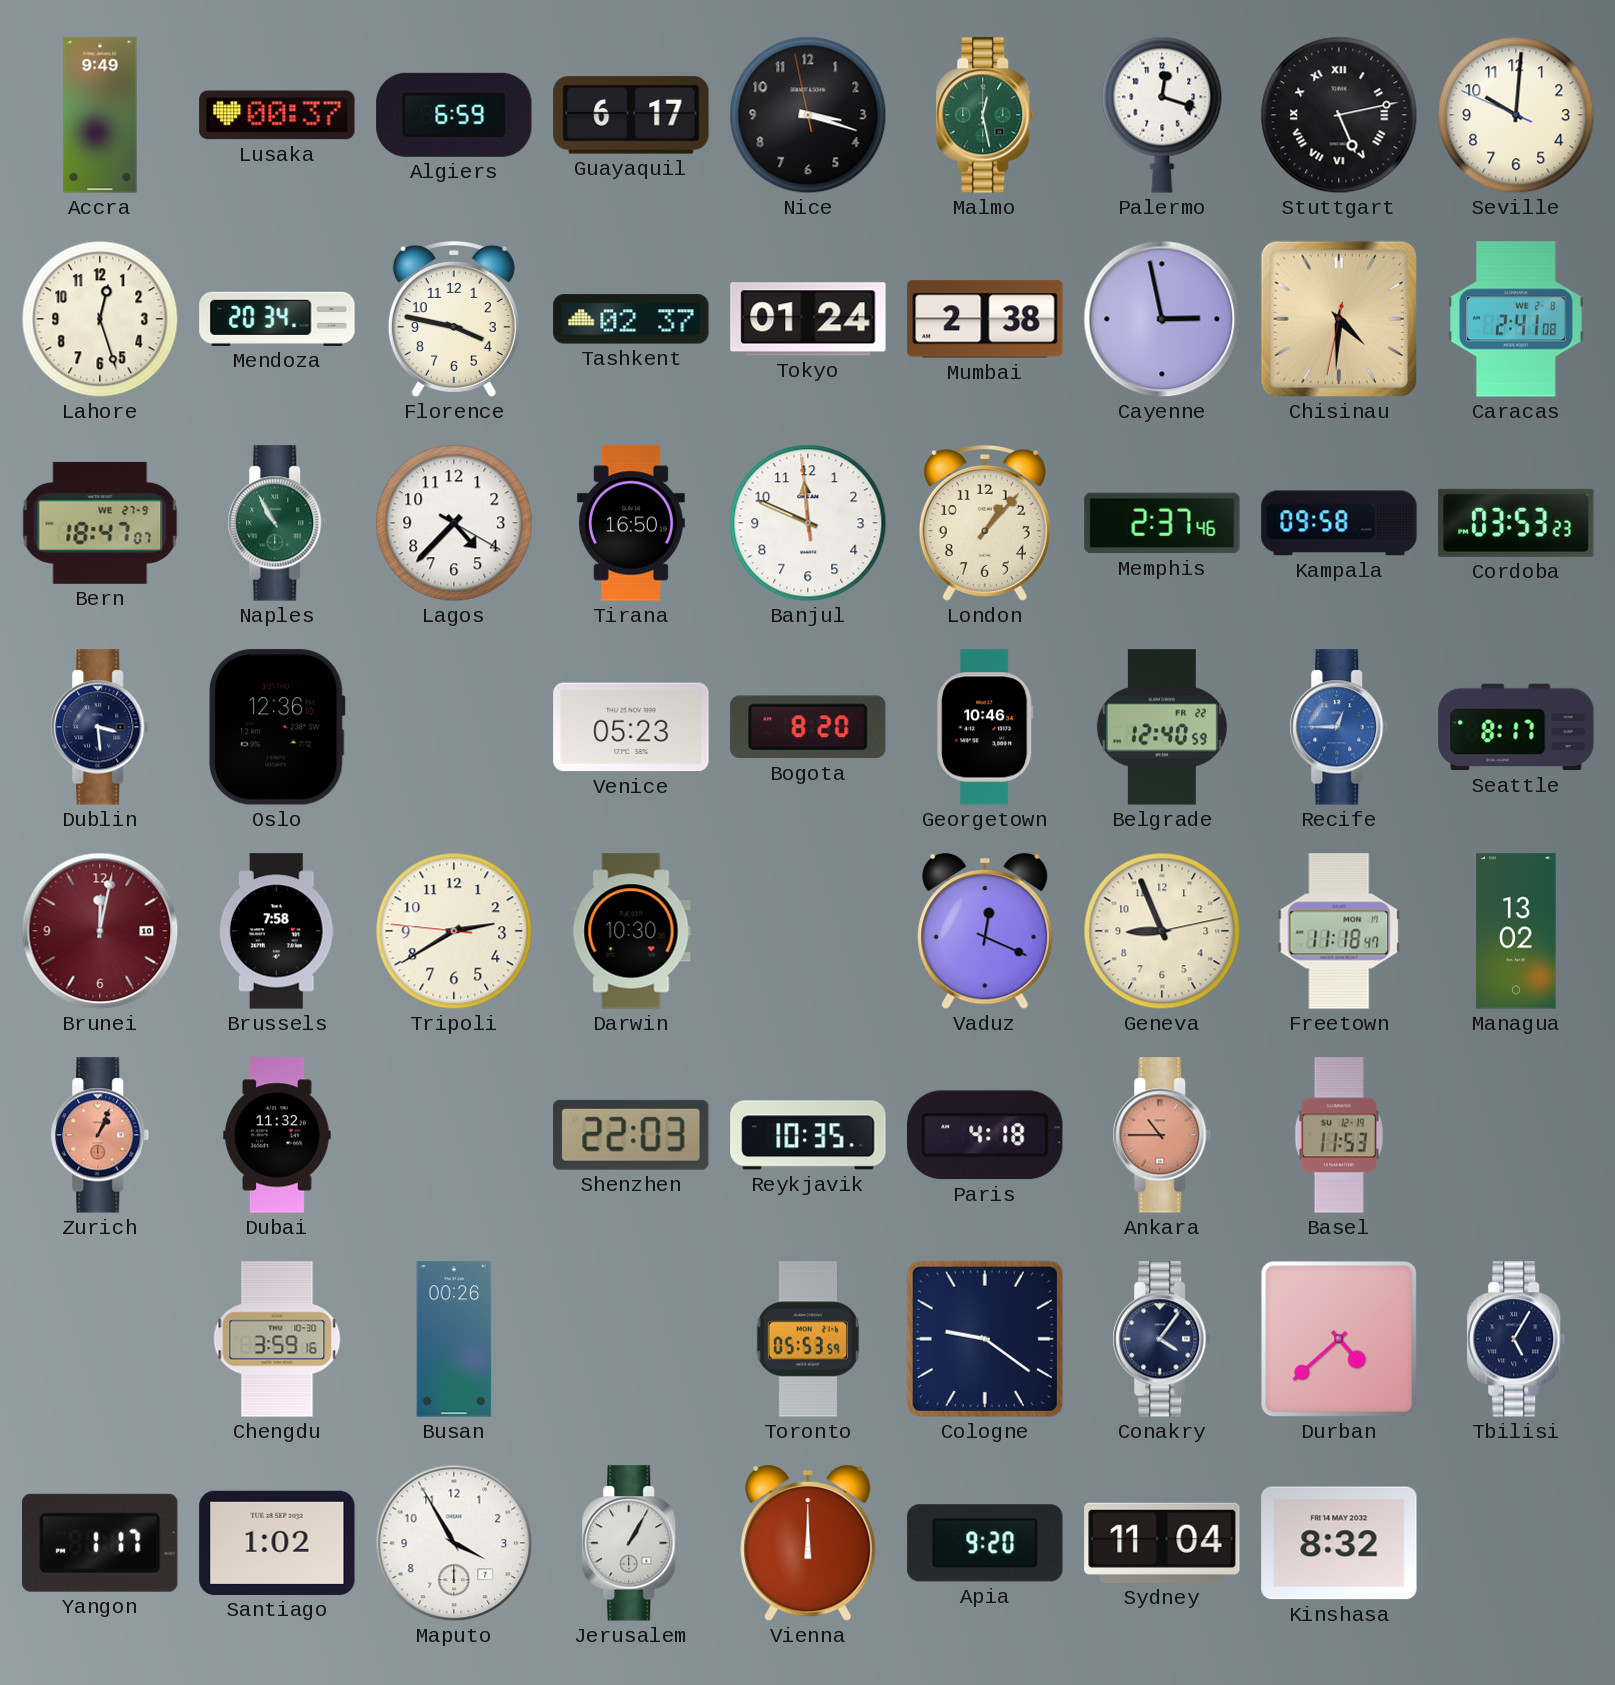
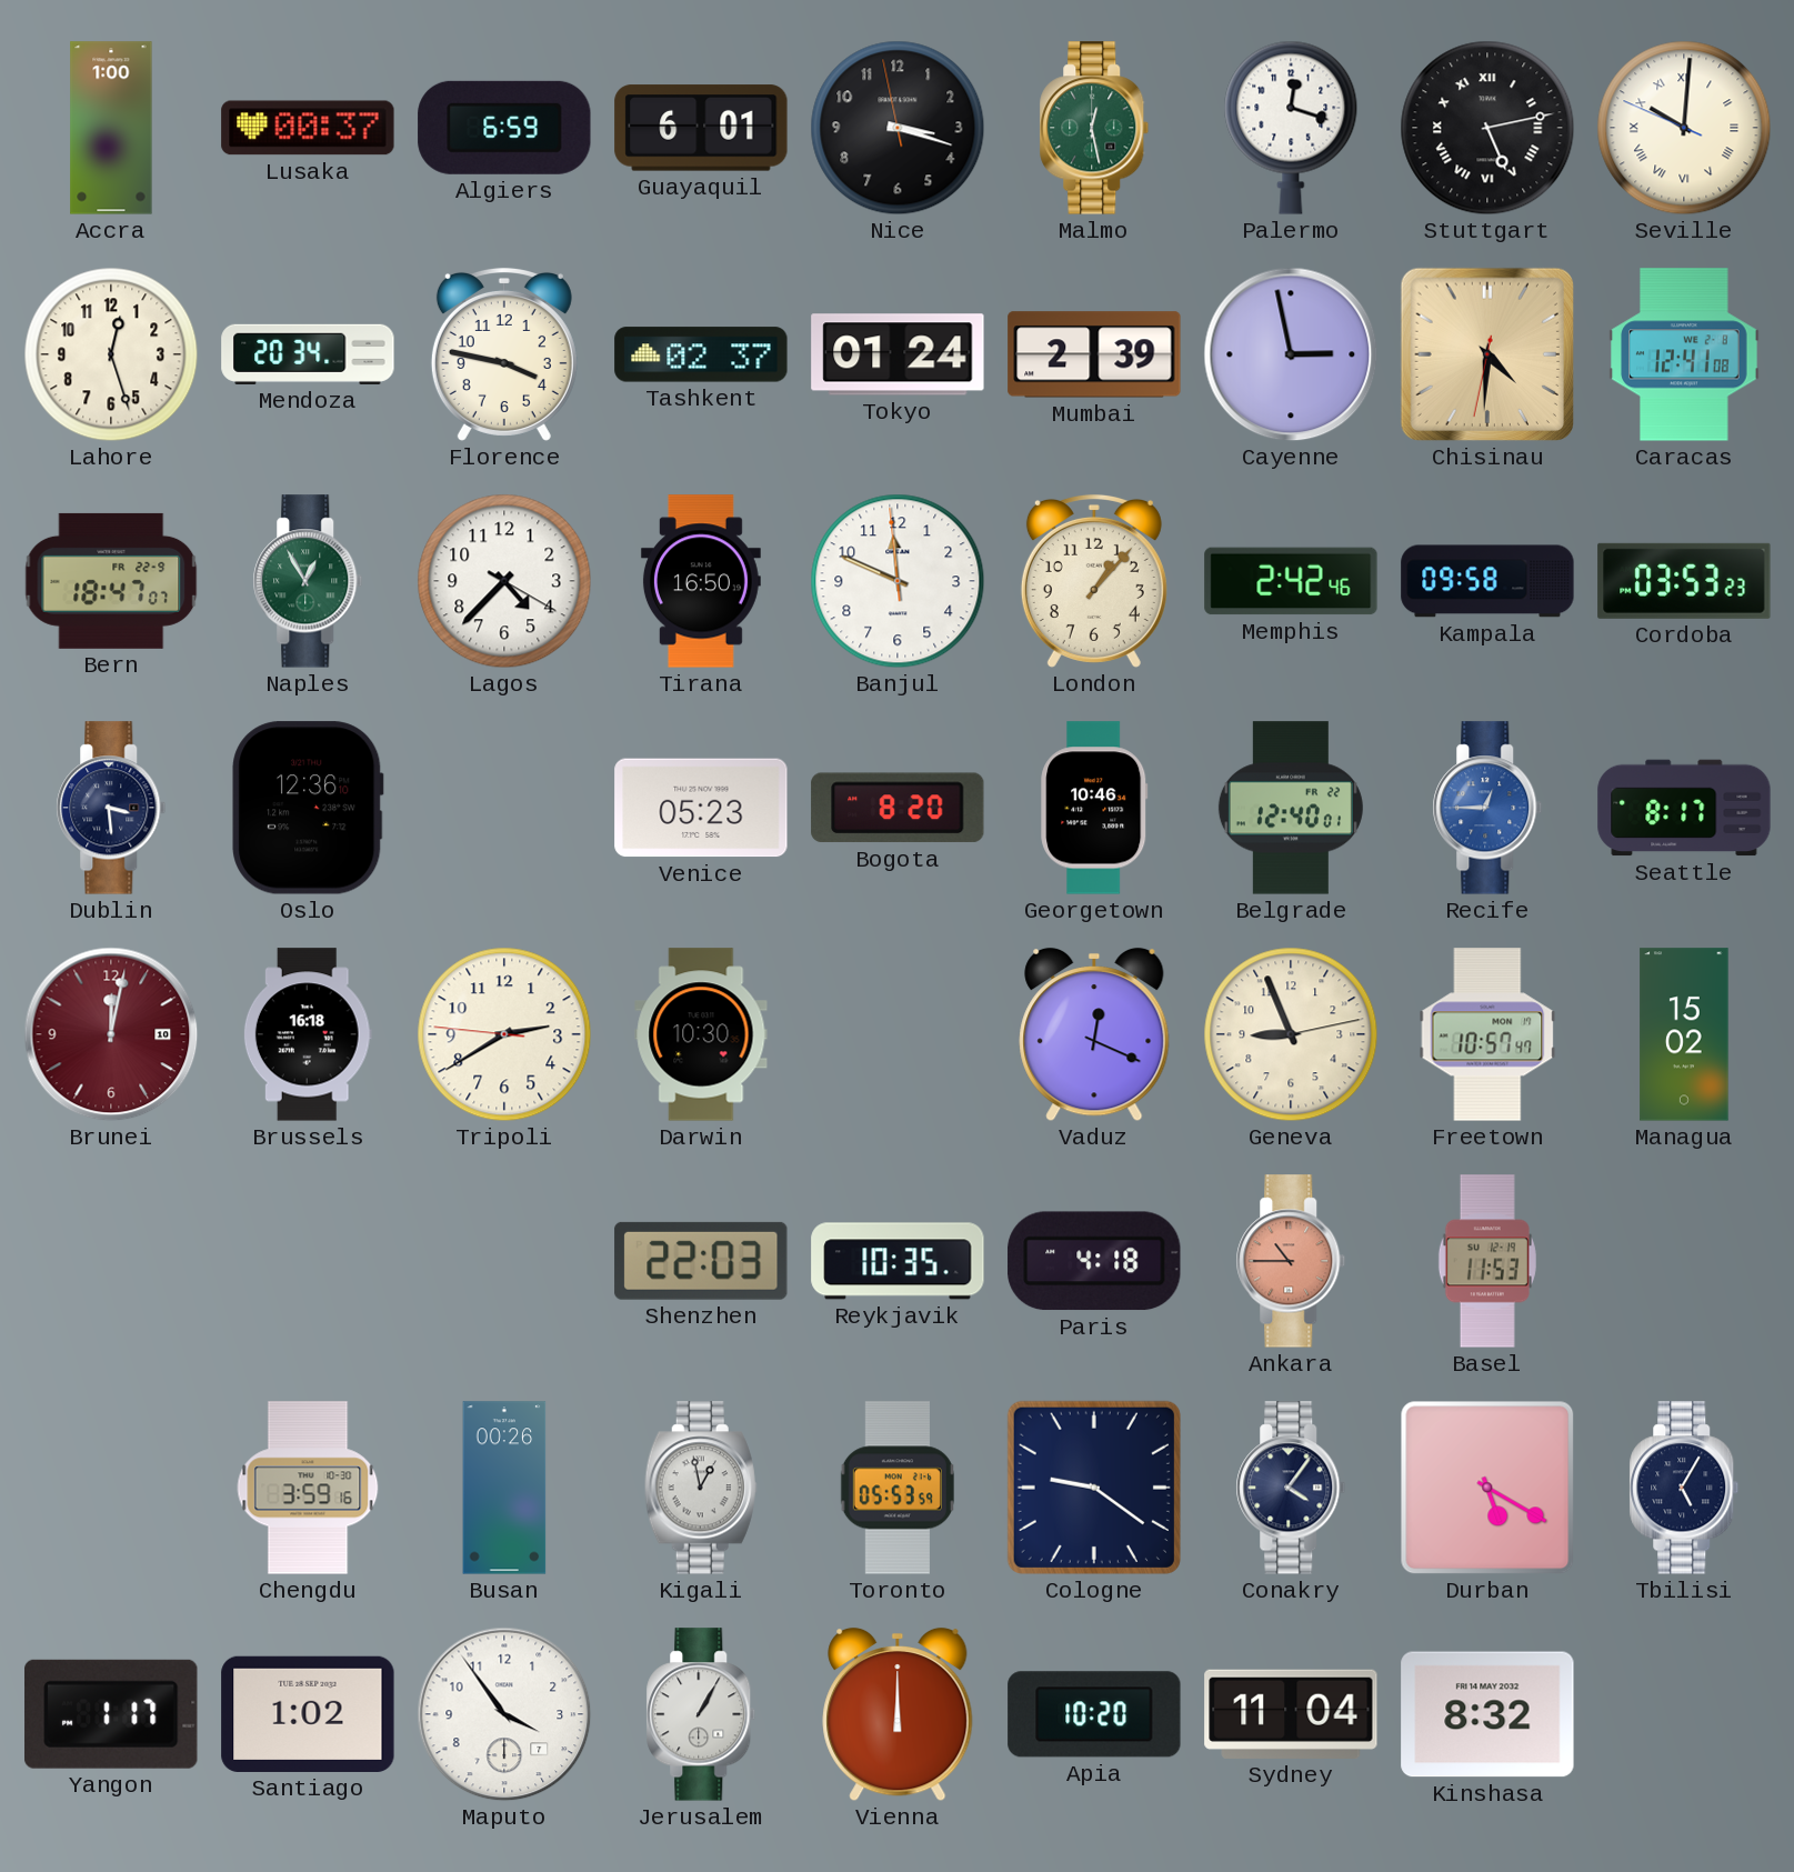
Accra: 9:49 -> 1:00
Guayaquil: 6:17 -> 6:01
Seville numerals: Arabic -> Roman
Mumbai: 2:38 -> 2:39
Caracas: 2:41 -> 12:41
Bern date: WE 27-9 -> FR 22-9
Naples: 10:55 -> 12:55
Memphis: 2:37 -> 2:42
Belgrade: 12:40:59 -> 12:40:01
Brussels: 7:58 -> 16:18
Freetown: 11:18 -> 10:57
Managua: 13:02 -> 15:02
Zurich: 1:04 -> none
Dubai: 11:32 -> none
Kigali: none -> 12:58
Durban: 4:38 -> 5:20
Maputo: 3:55 -> 3:54
Apia: 9:20 -> 10:20
